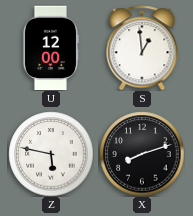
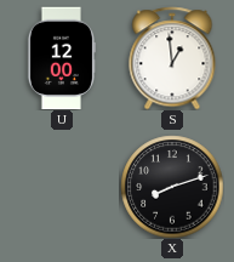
Z: 5:47 -> none
